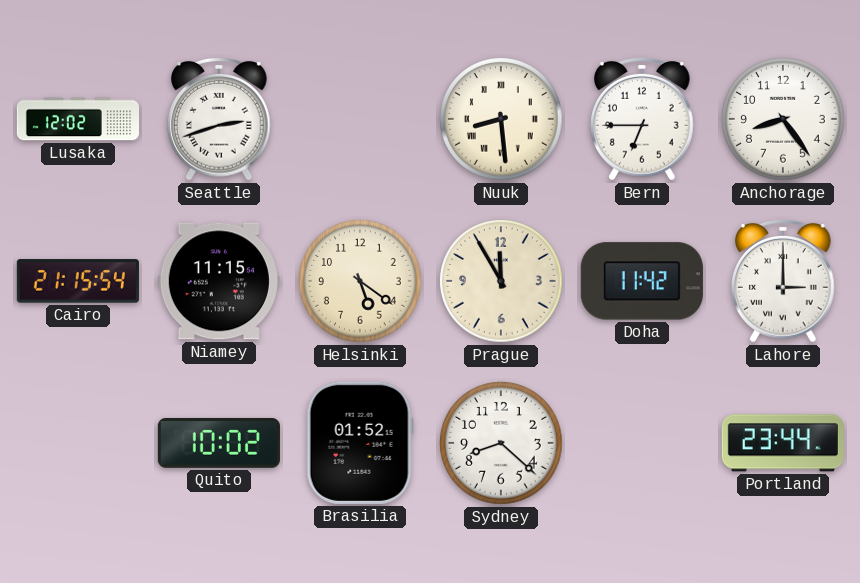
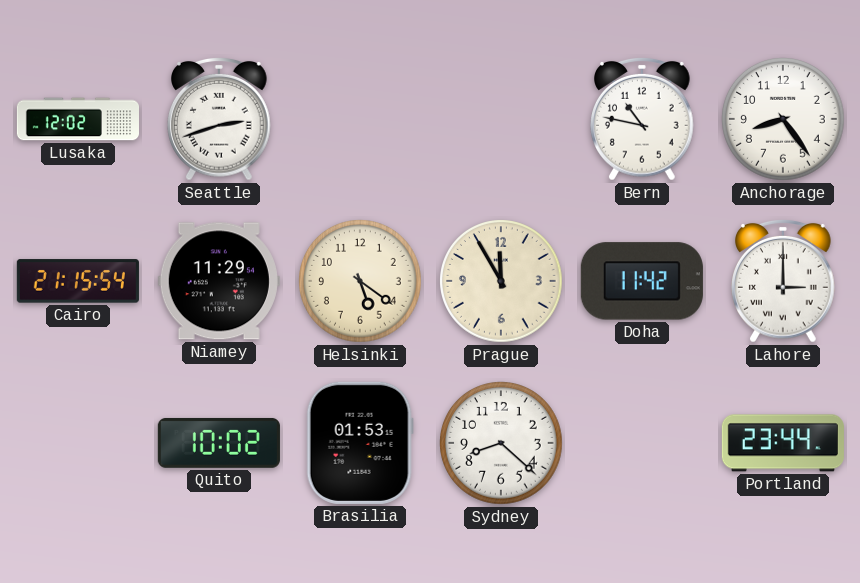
Nuuk: 8:29 -> none
Bern: 6:45 -> 10:47
Niamey: 11:15 -> 11:29
Brasilia: 01:52 -> 01:53
